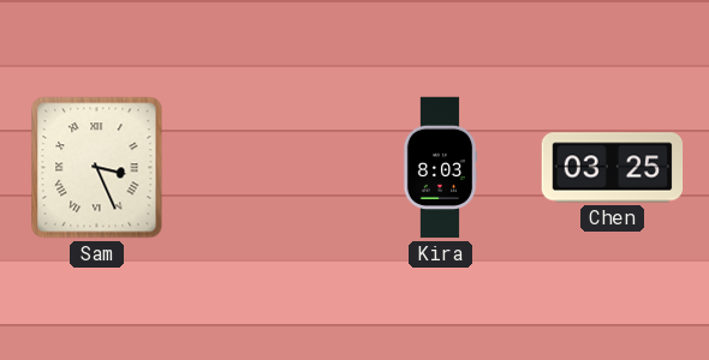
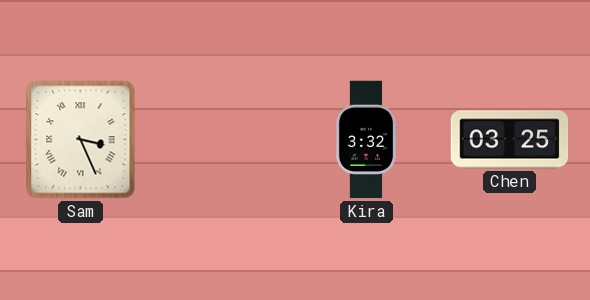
Kira: 8:03 -> 3:32
